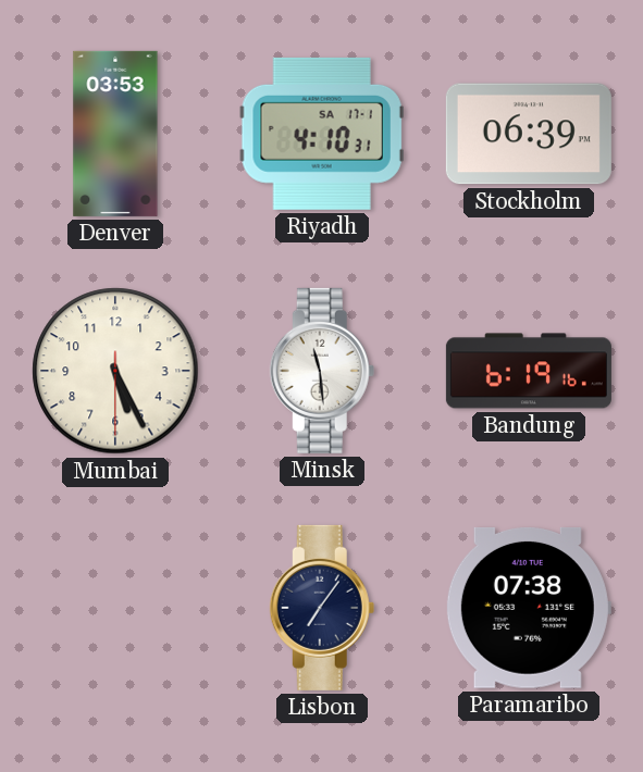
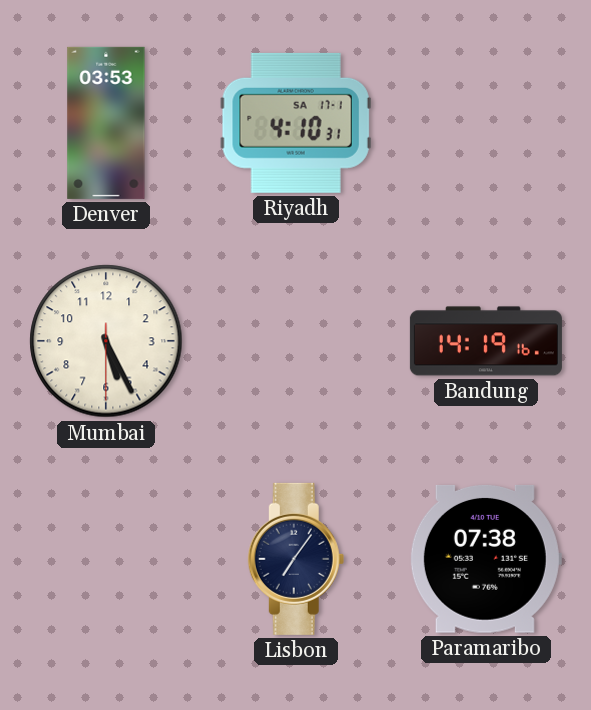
Stockholm: 06:39 -> none
Minsk: 11:29 -> none
Bandung: 6:19 -> 14:19
